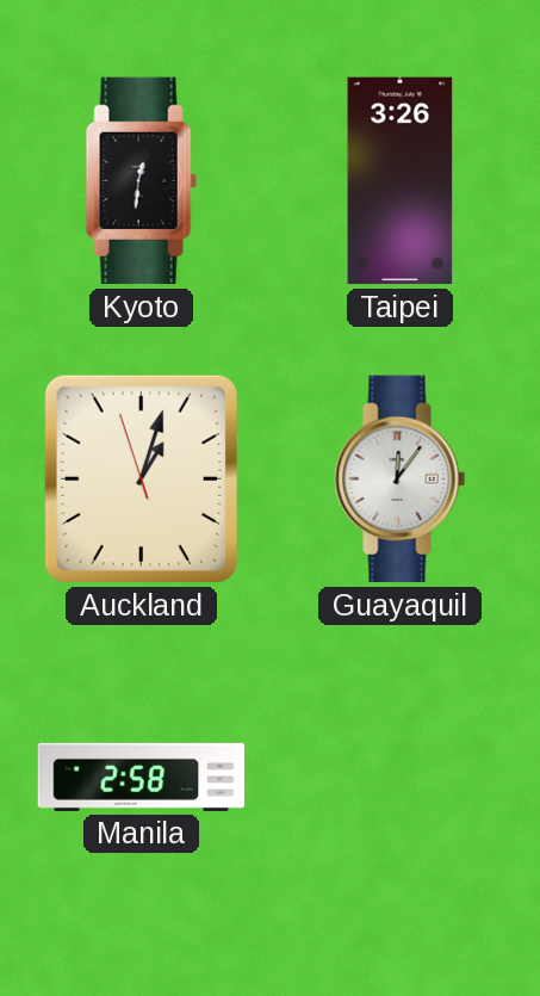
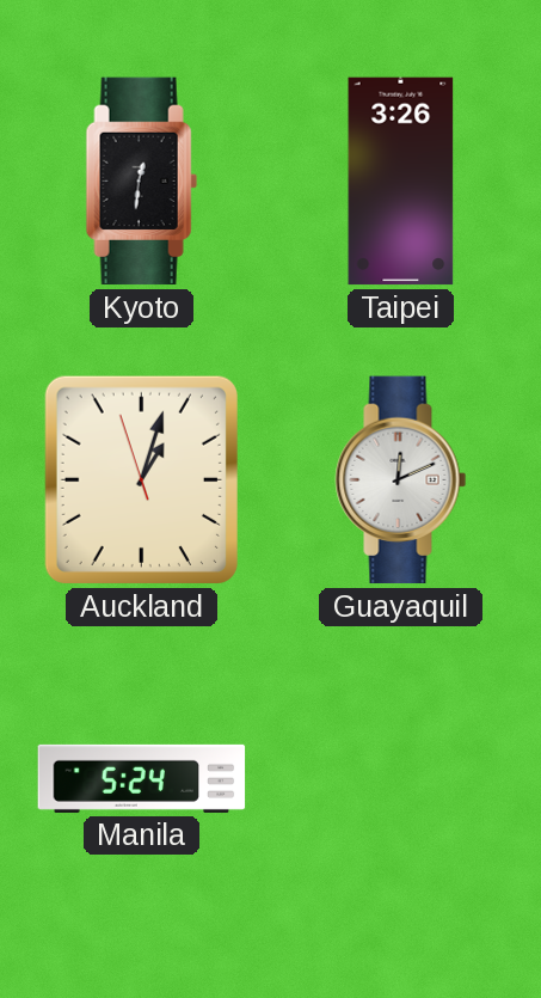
Guayaquil: 12:06 -> 12:11
Manila: 2:58 -> 5:24
